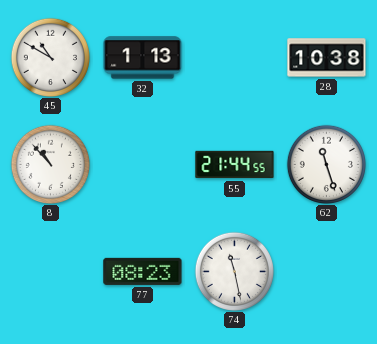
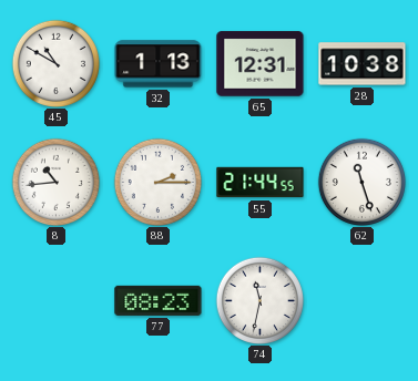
65: none -> 12:31
8: 10:53 -> 10:44
88: none -> 2:15
74: 11:28 -> 11:32
